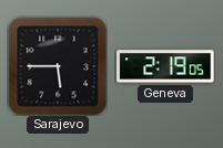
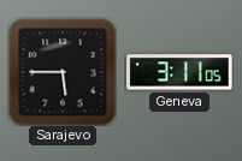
Geneva: 2:19 -> 3:11
